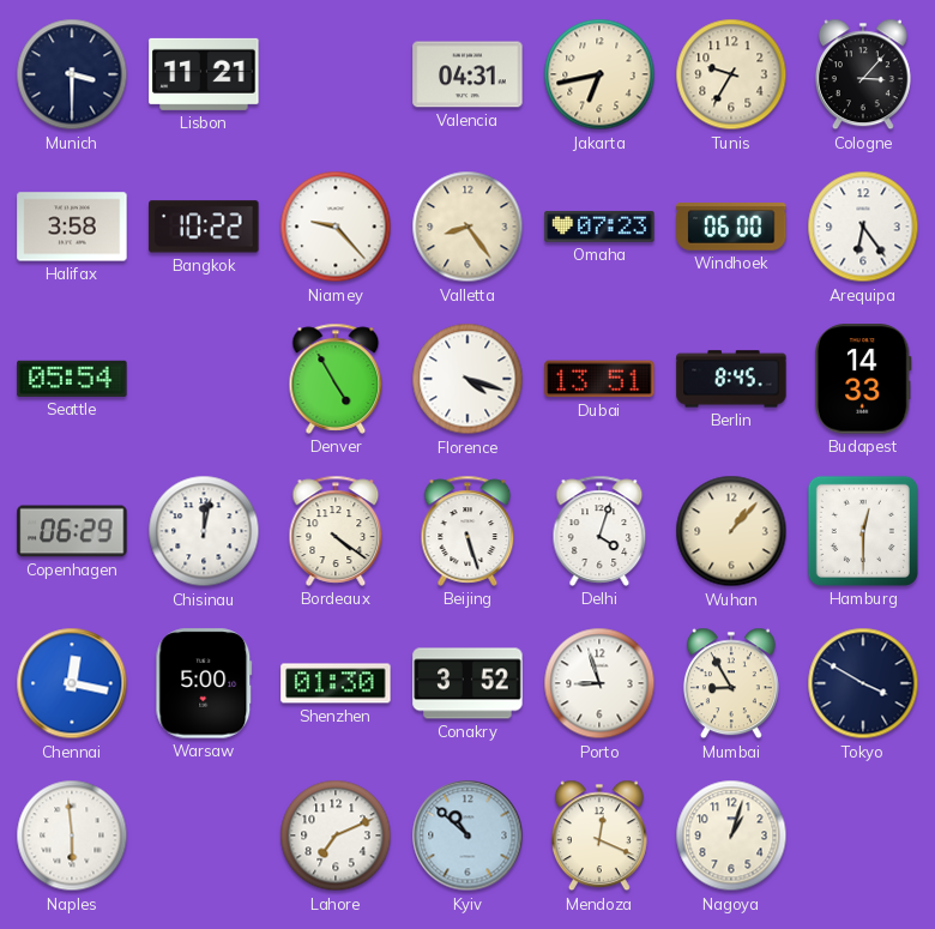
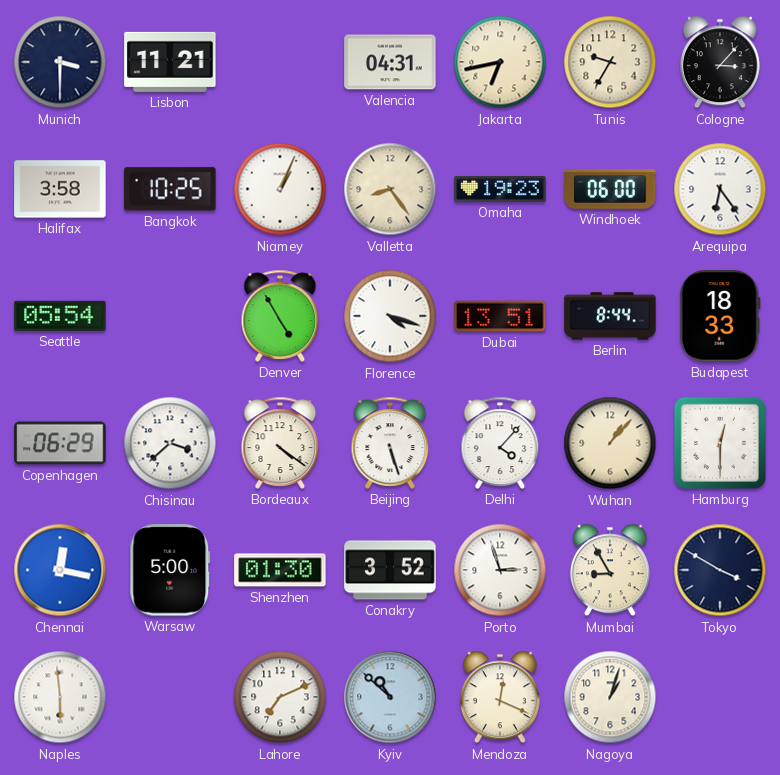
Bangkok: 10:22 -> 10:25
Niamey: 9:23 -> 1:04
Omaha: 07:23 -> 19:23
Berlin: 8:45 -> 8:44
Budapest: 14:33 -> 18:33
Chisinau: 12:02 -> 3:38
Delhi: 4:03 -> 4:07
Porto: 8:57 -> 2:57
